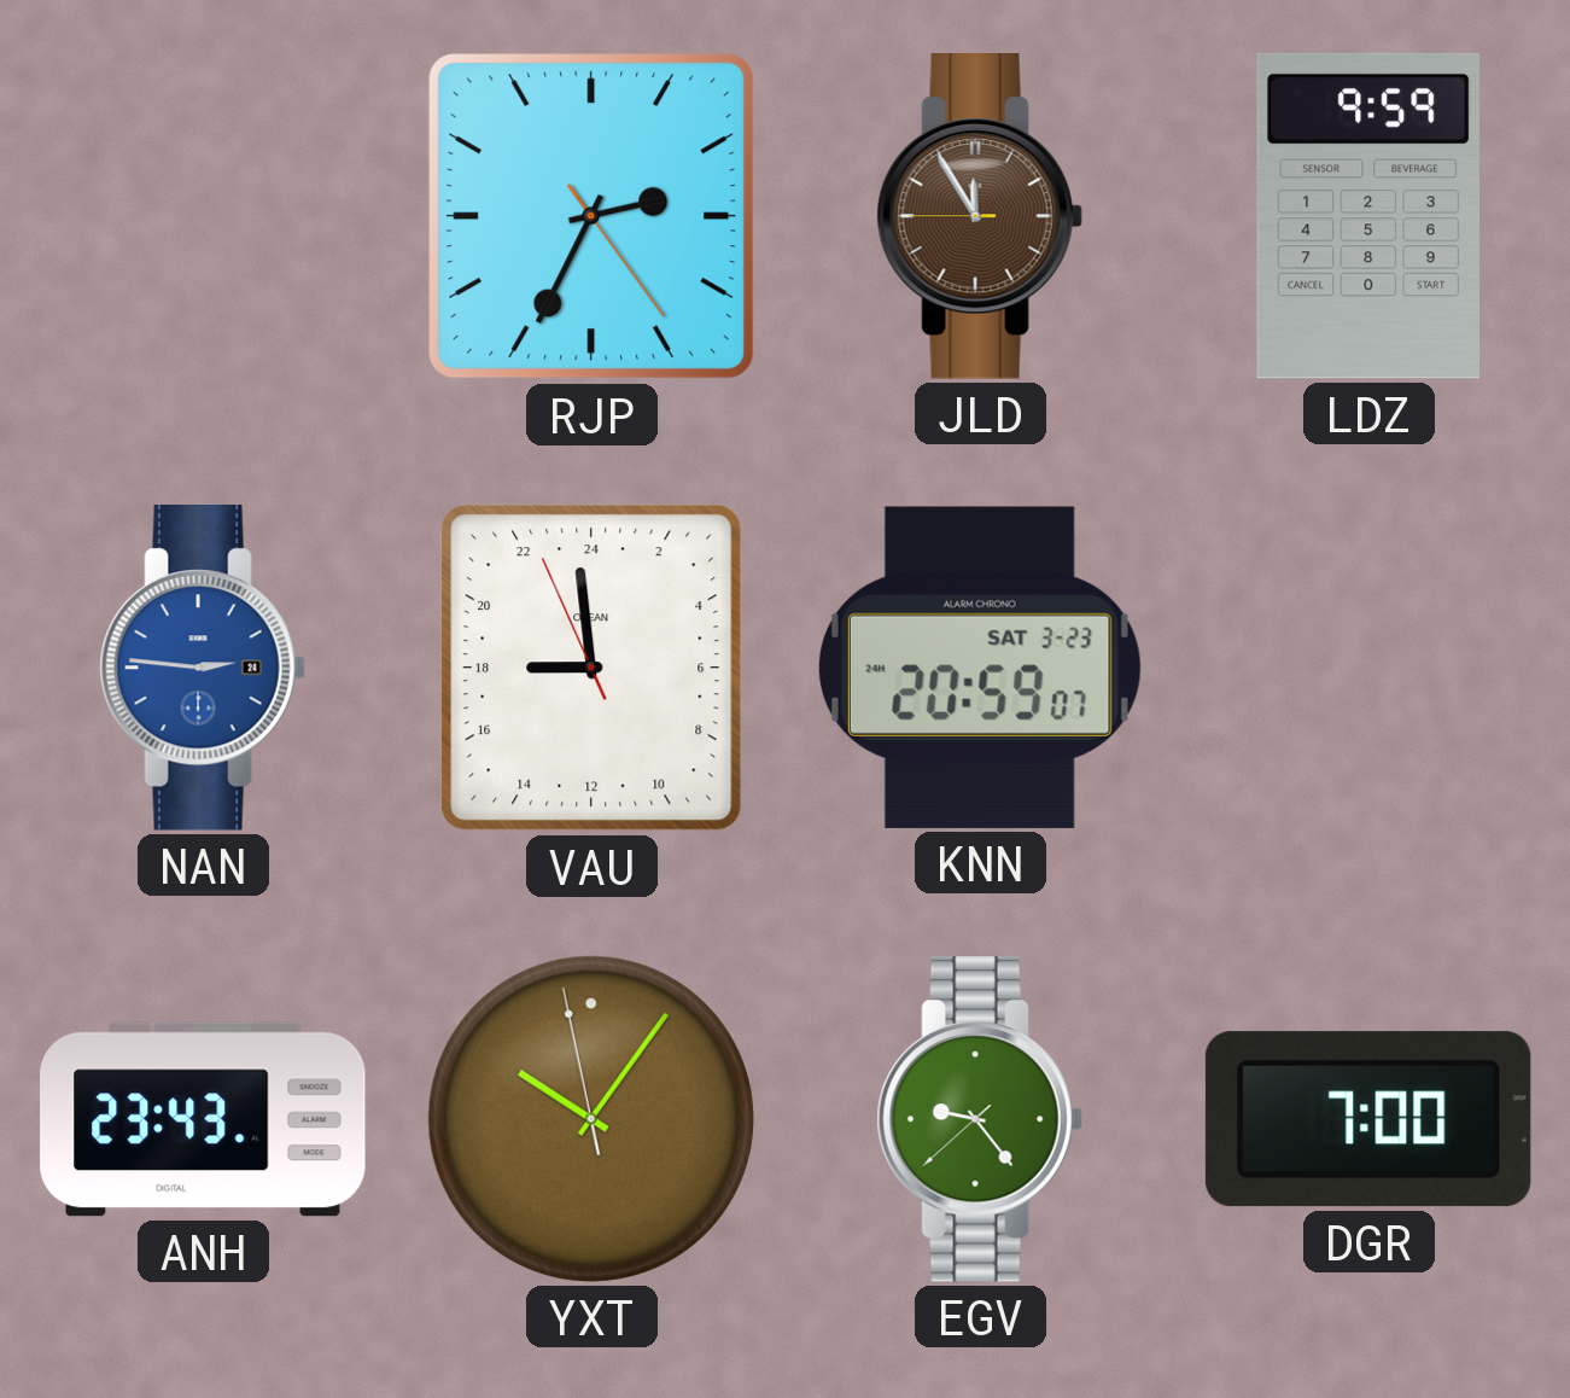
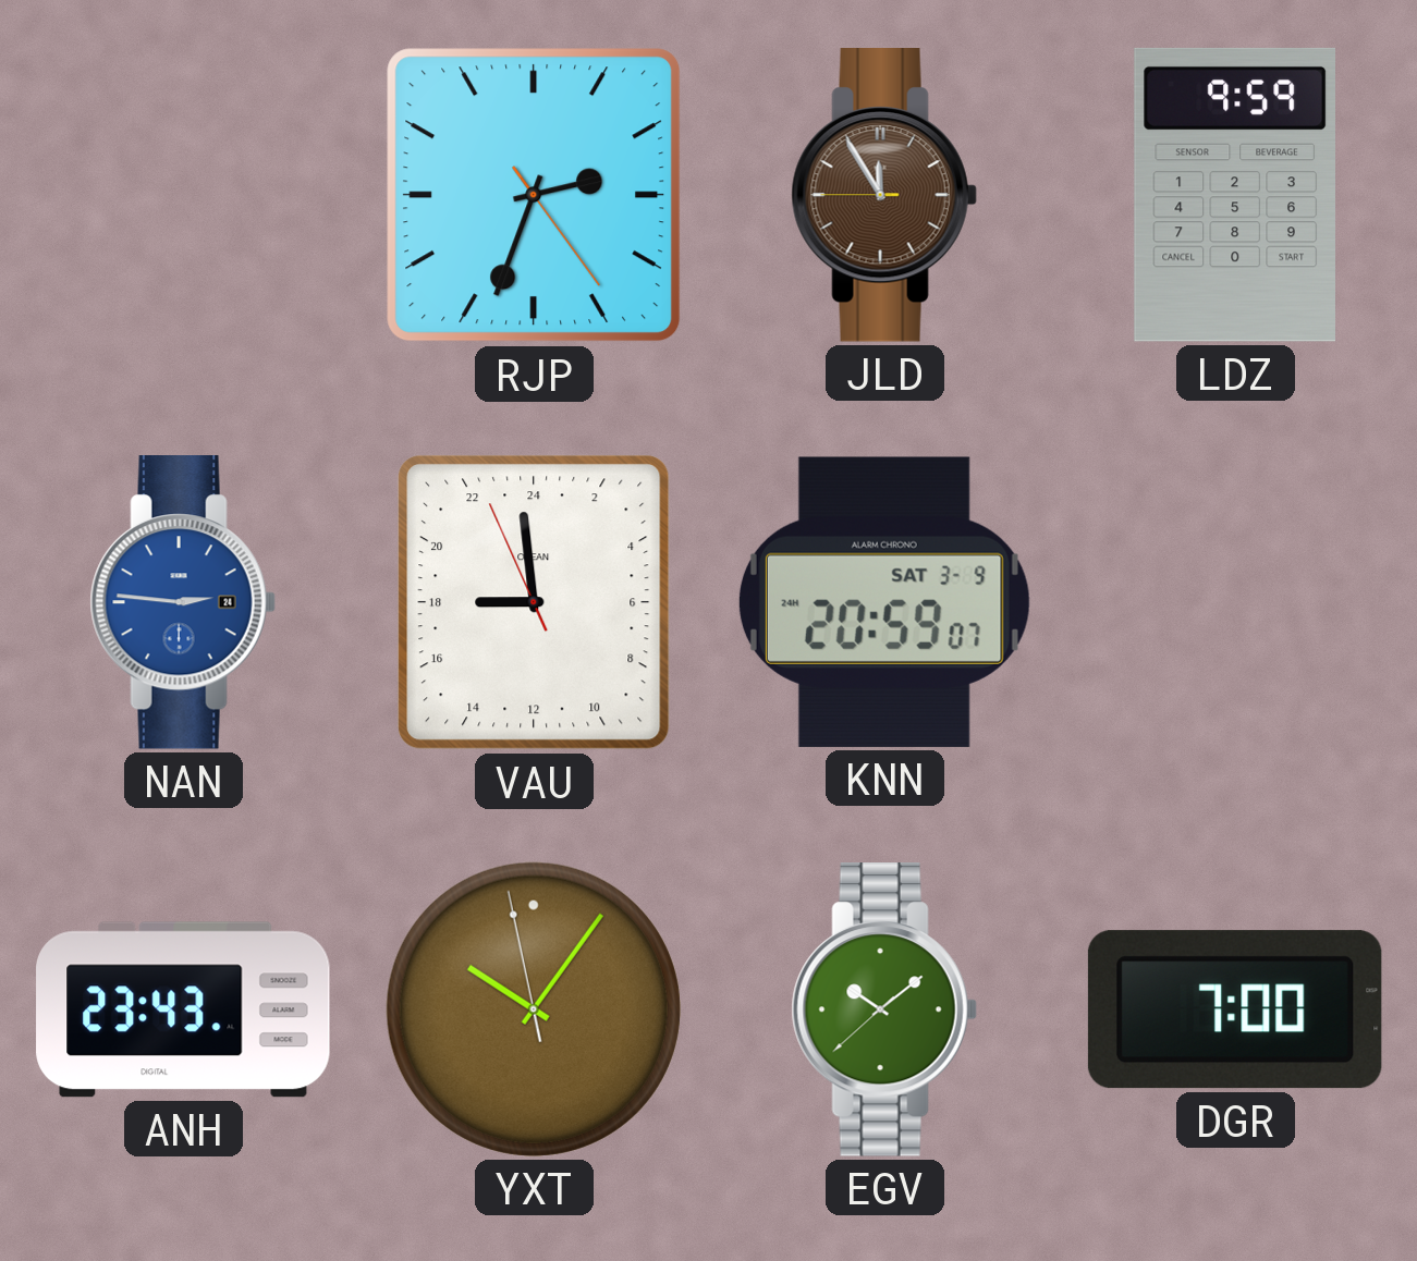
RJP: 2:34 -> 2:33
KNN date: SAT 3-23 -> SAT 3-9
EGV: 9:23 -> 10:08
